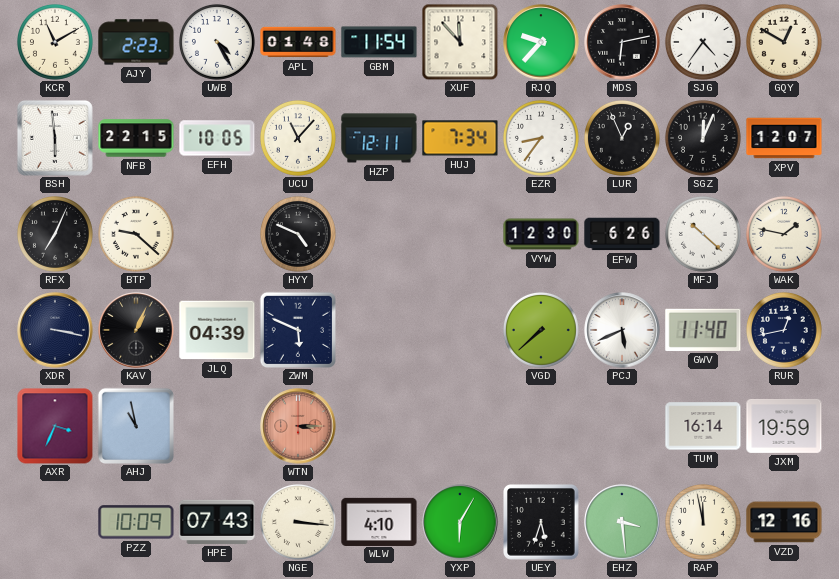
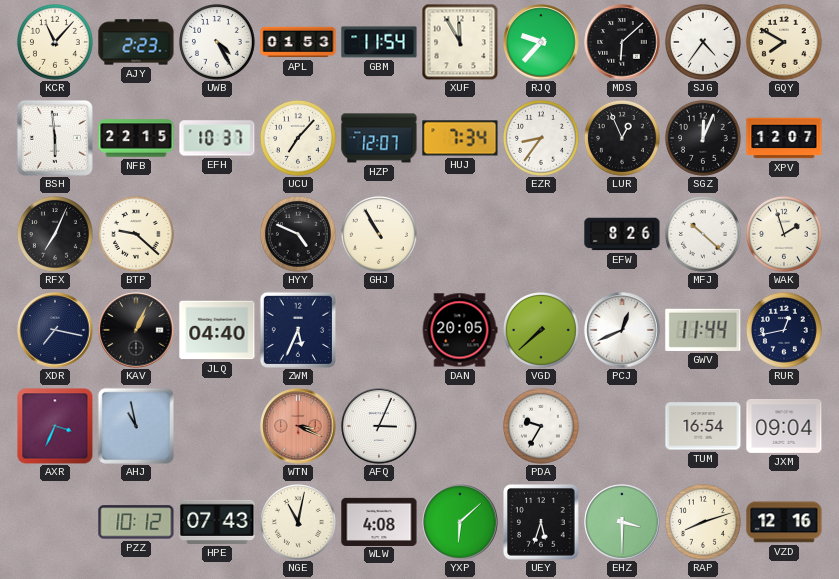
KCR: 11:10 -> 11:07
APL: 01:48 -> 01:53
XUF: 11:53 -> 11:55
MDS: 6:13 -> 6:08
GQY: 12:50 -> 7:50
EFH: 10:05 -> 10:37
UCU: 11:07 -> 7:07
HZP: 12:11 -> 12:07
GHJ: none -> 10:55
VYW: 12:30 -> none
EFW: 6:26 -> 8:26
WAK: 1:47 -> 1:57
XDR: 3:17 -> 7:17
JLQ: 04:39 -> 04:40
ZWM: 5:49 -> 5:34
DAN: none -> 20:05
PCJ: 5:41 -> 12:41
GWV: 11:40 -> 11:44
WTN: 3:15 -> 3:19
AFQ: none -> 3:04
PDA: none -> 9:35
TUM: 16:14 -> 16:54
JXM: 19:59 -> 09:04
PZZ: 10:09 -> 10:12
NGE: 3:16 -> 11:02
WLW: 4:10 -> 4:08
YXP: 6:05 -> 6:08
EHZ: 3:29 -> 3:30
RAP: 11:58 -> 8:12
